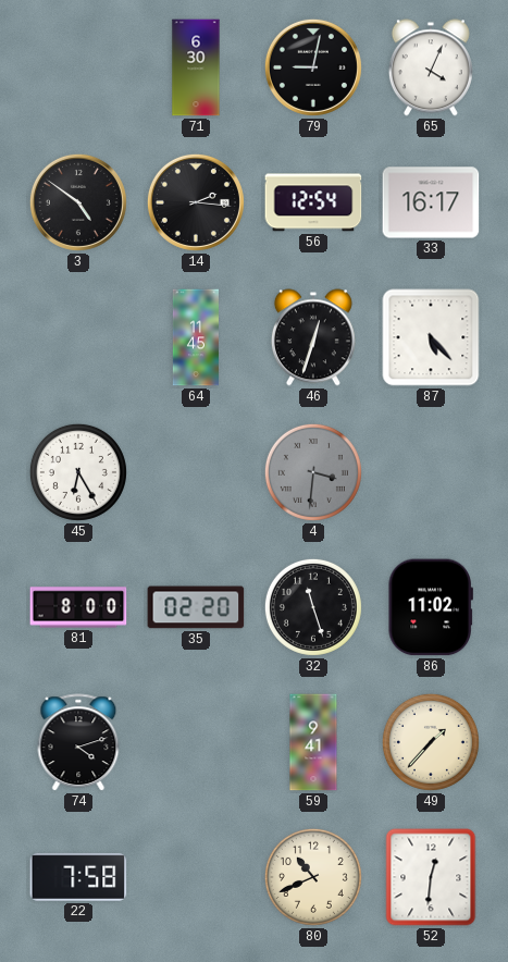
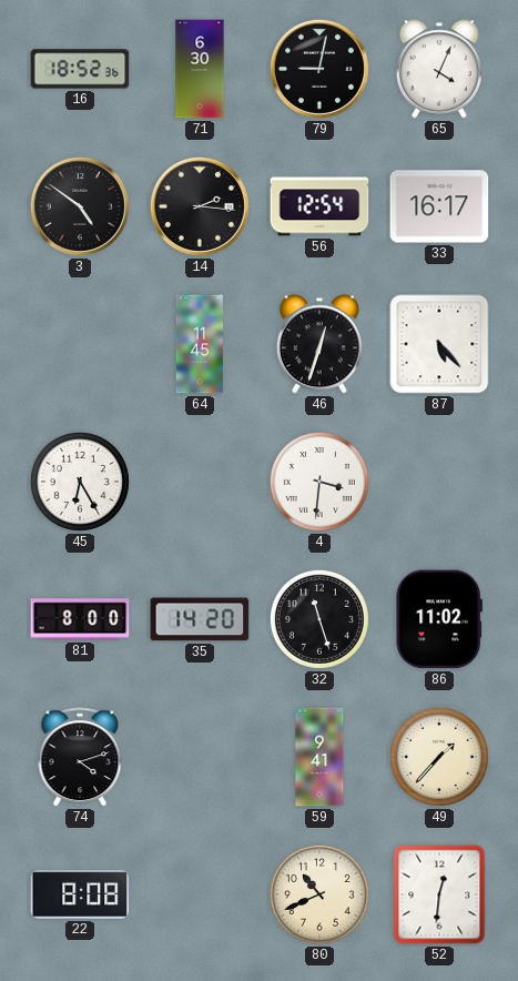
16: none -> 18:52
4 dial: grey -> white
35: 02:20 -> 14:20
22: 7:58 -> 8:08
